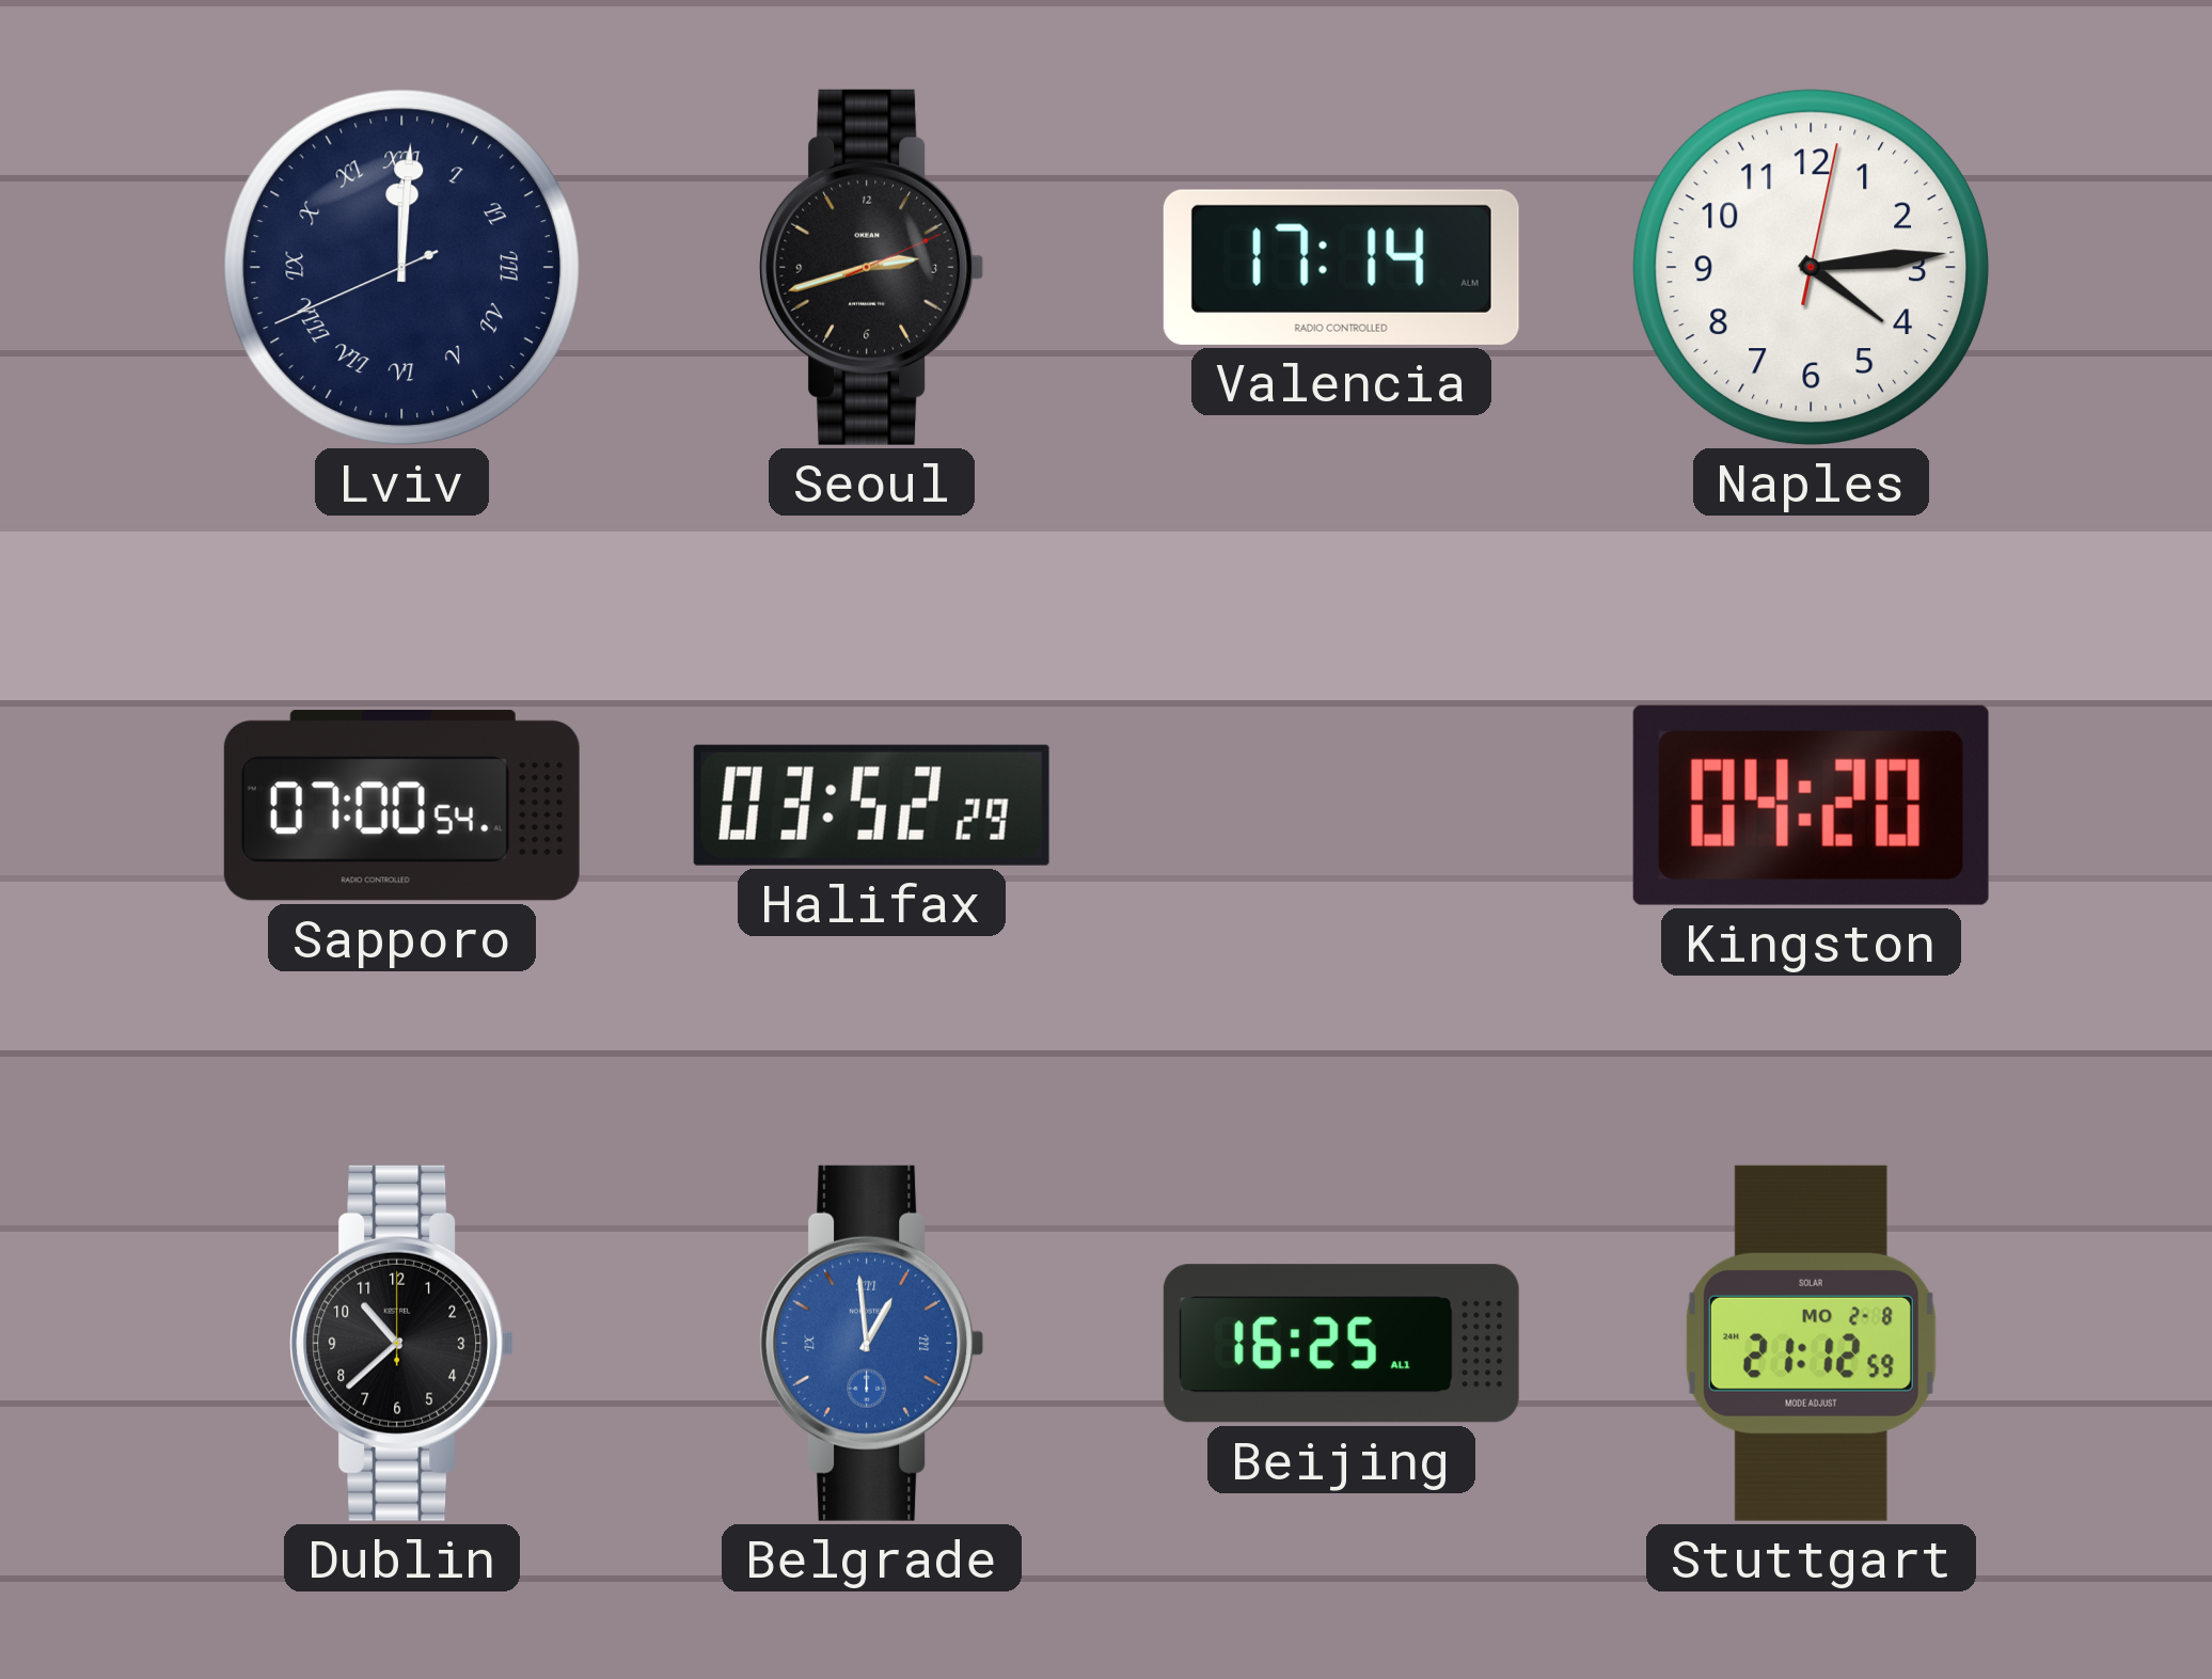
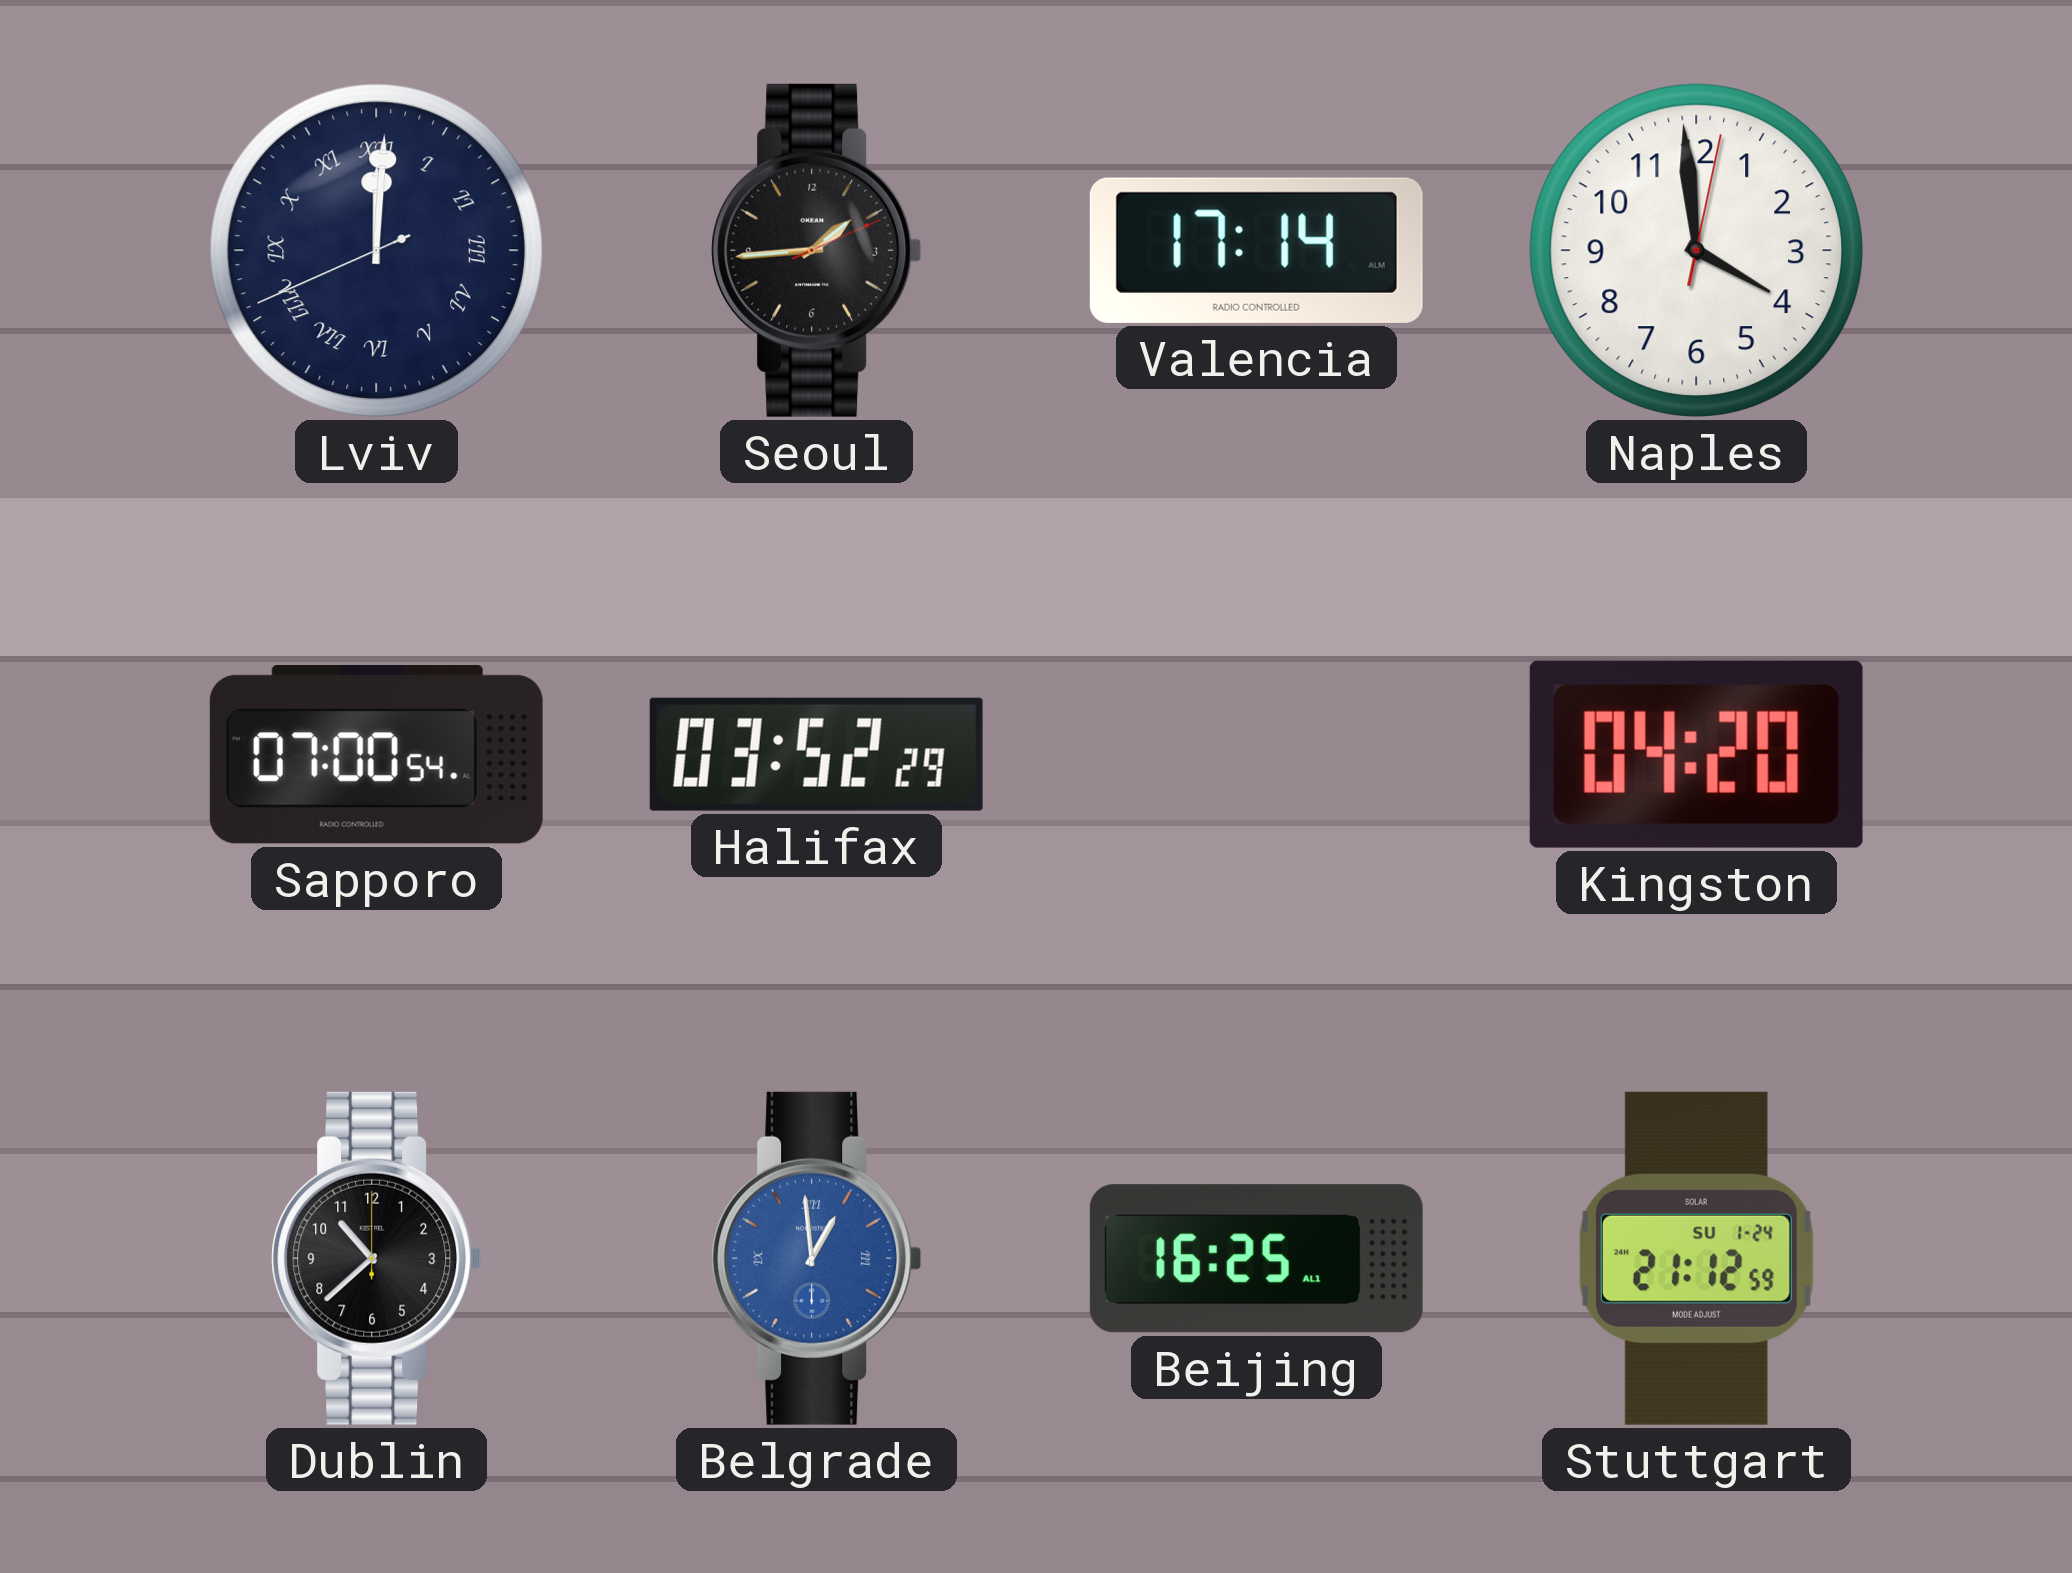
Seoul: 2:42 -> 1:44
Naples: 4:14 -> 3:59
Stuttgart date: MO 2-8 -> SU 1-24
